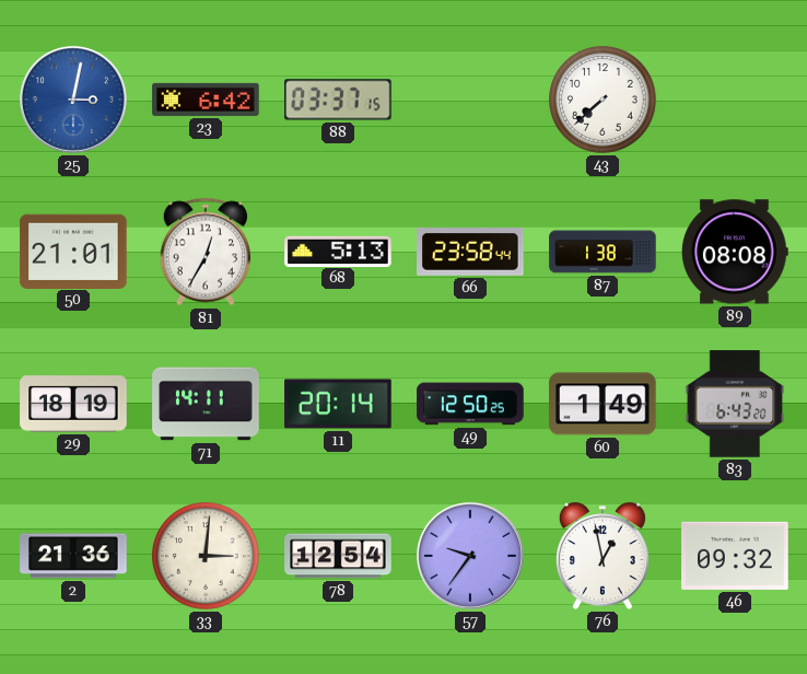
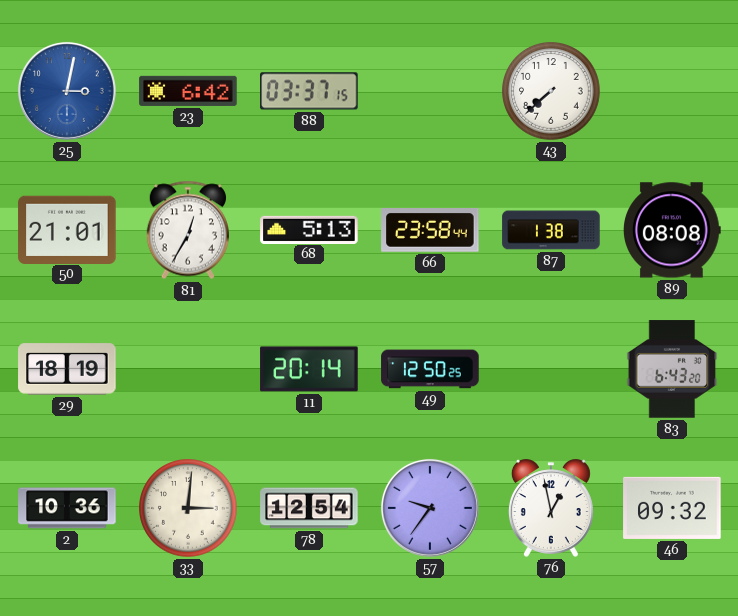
71: 14:11 -> none
60: 1:49 -> none
2: 21:36 -> 10:36
